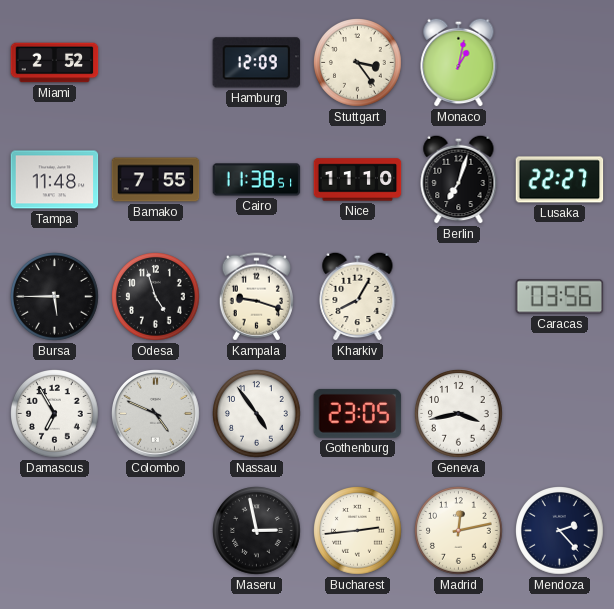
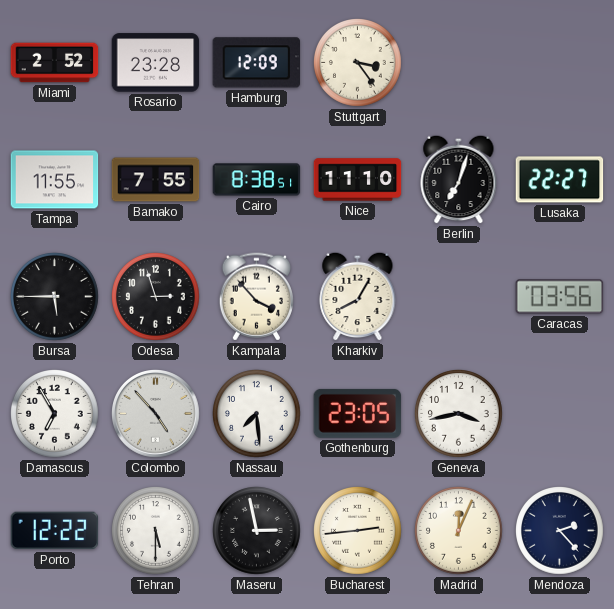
Rosario: none -> 23:28
Monaco: 1:02 -> none
Tampa: 11:48 -> 11:55
Cairo: 11:38 -> 8:38
Odesa: 4:57 -> 2:57
Kampala: 9:18 -> 3:53
Colombo: 4:49 -> 4:53
Nassau: 4:54 -> 7:29
Porto: none -> 12:22
Tehran: none -> 5:30
Madrid: 12:13 -> 12:04
